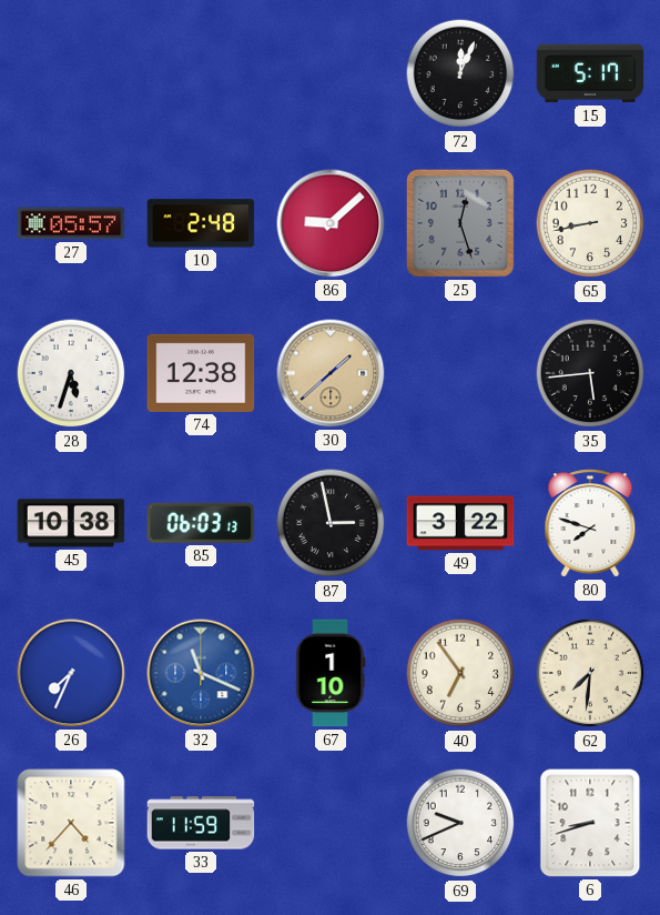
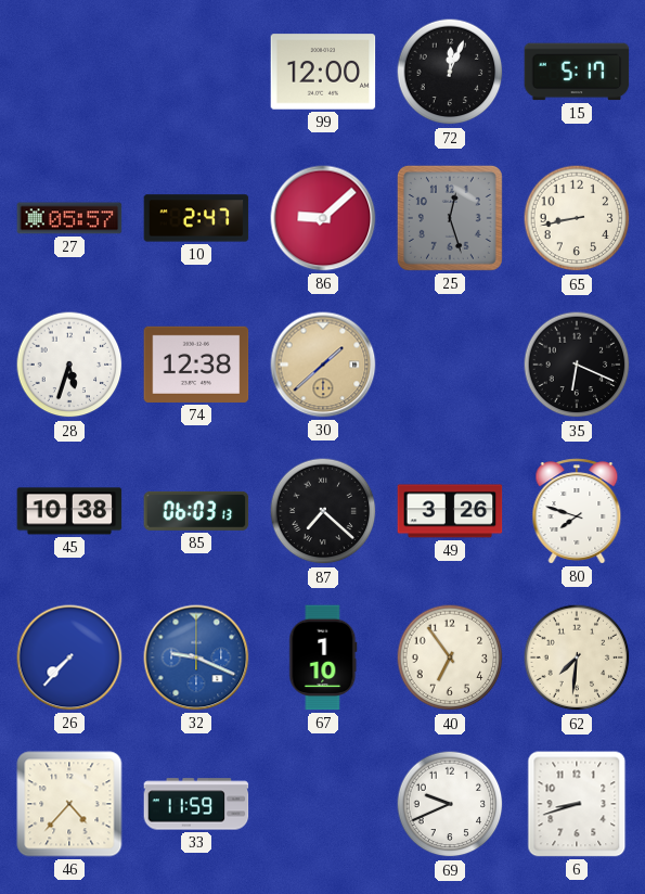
99: none -> 12:00
10: 2:48 -> 2:47
35: 5:44 -> 6:19
87: 2:58 -> 7:22
49: 3:22 -> 3:26
26: 7:34 -> 7:37
32: 11:19 -> 9:19
